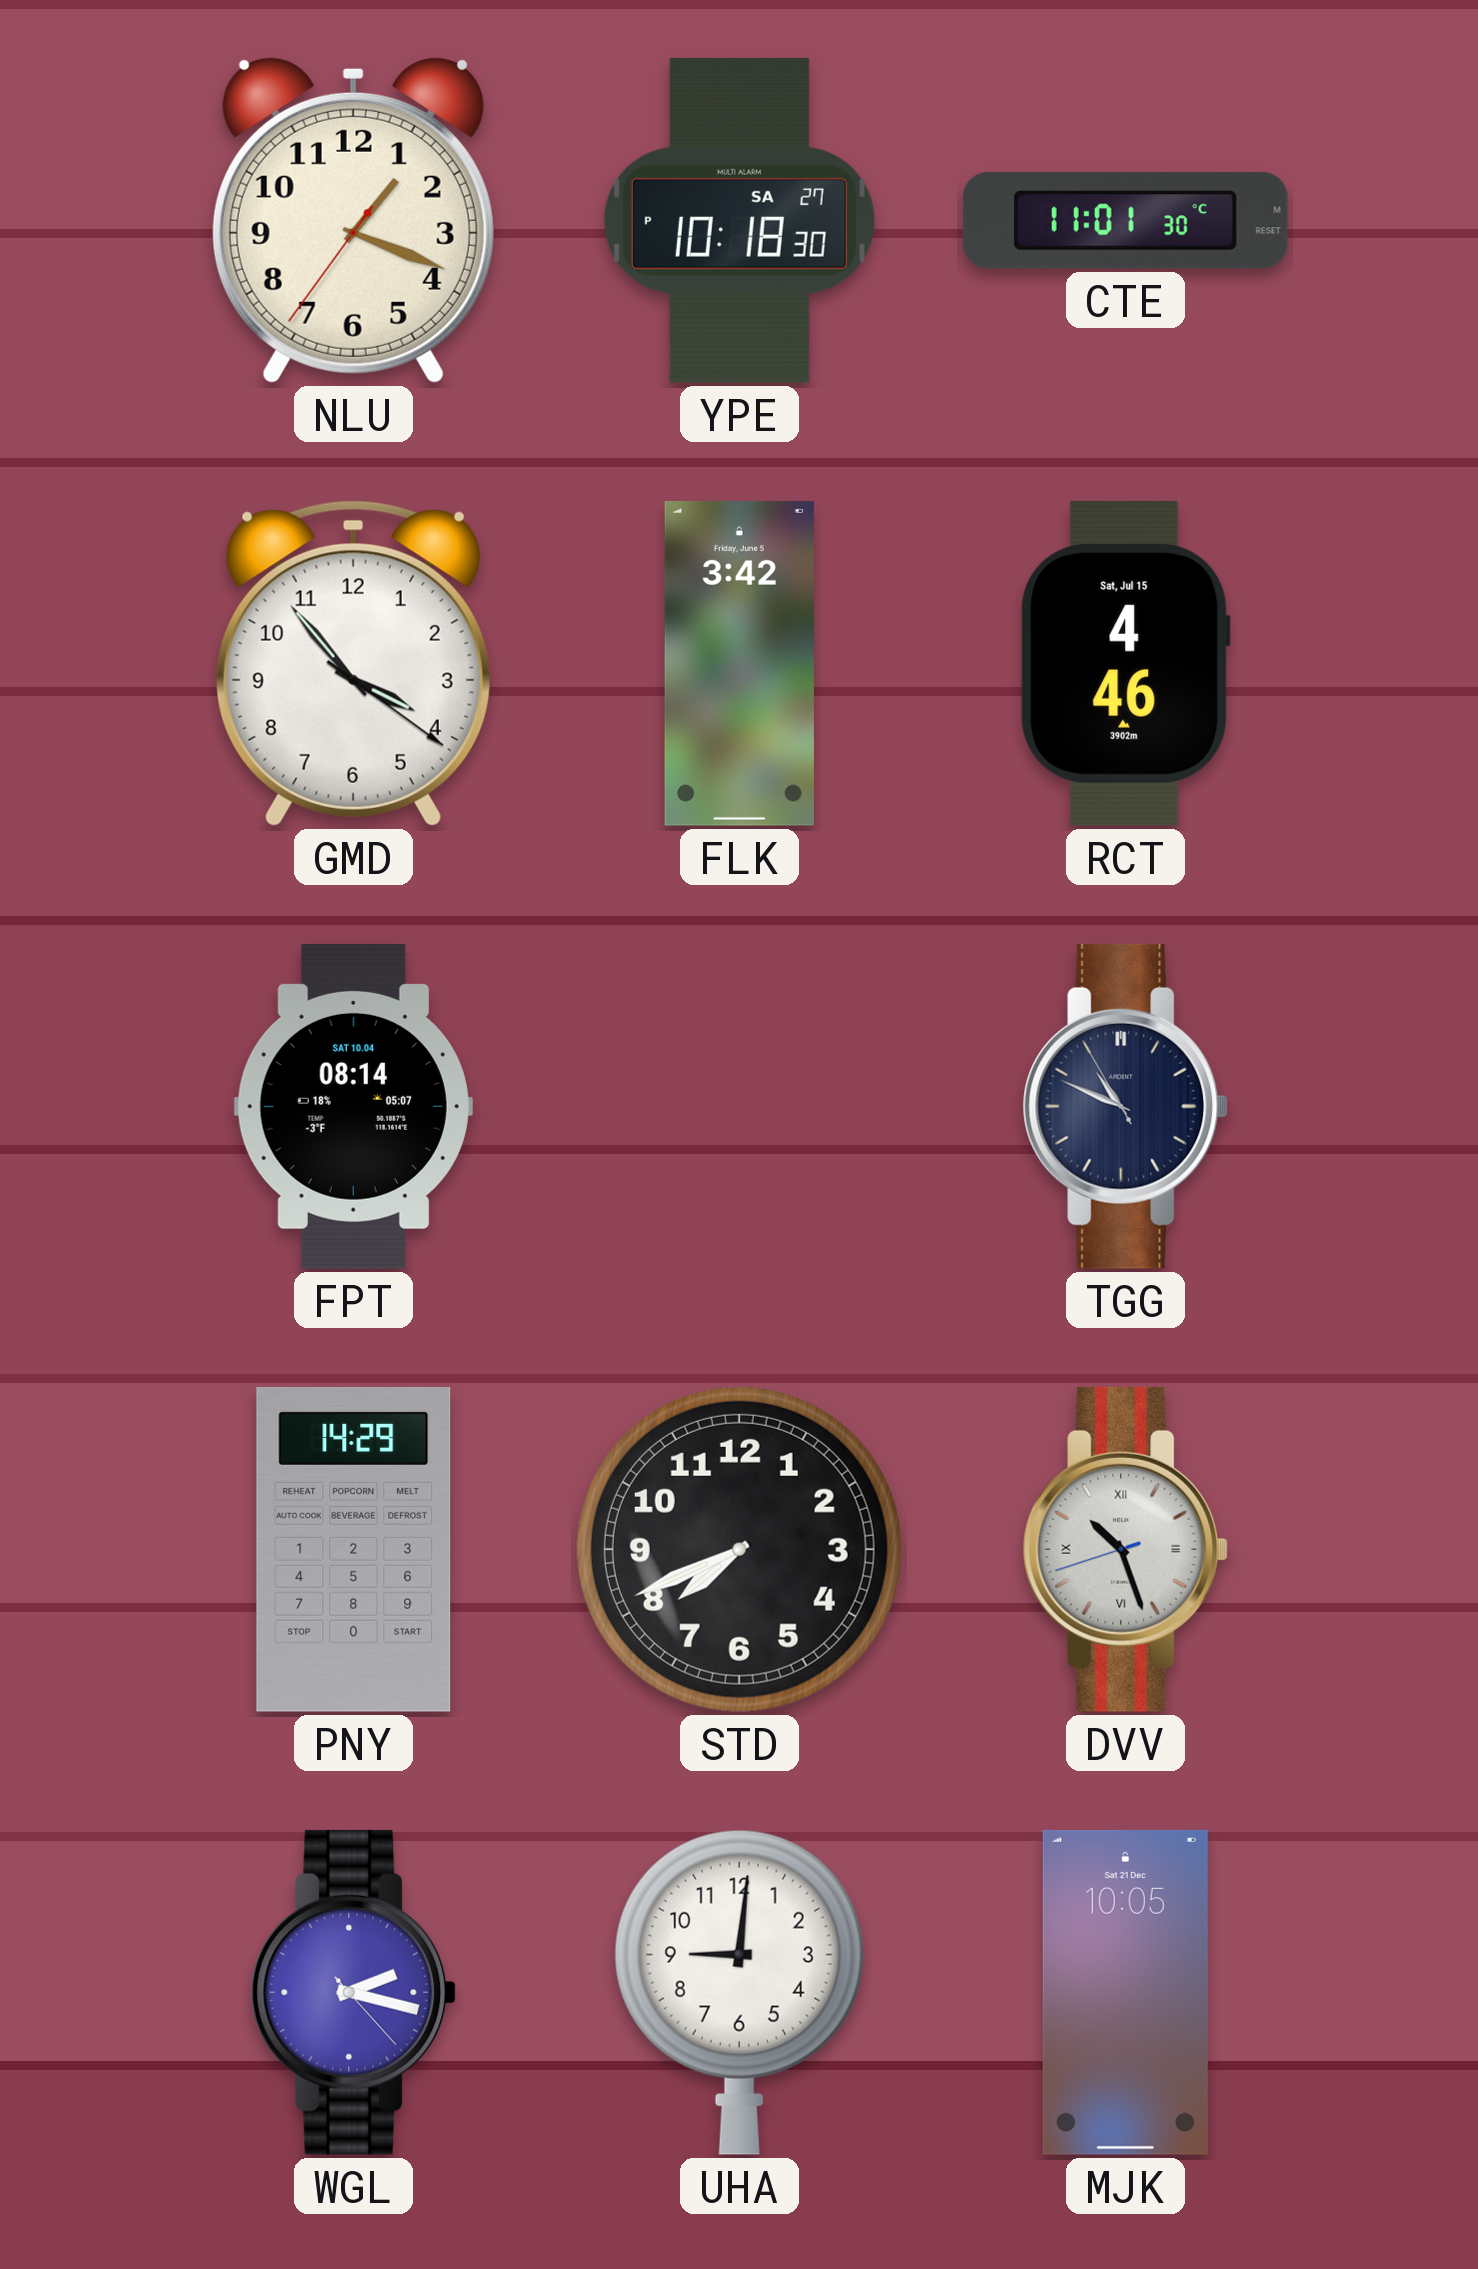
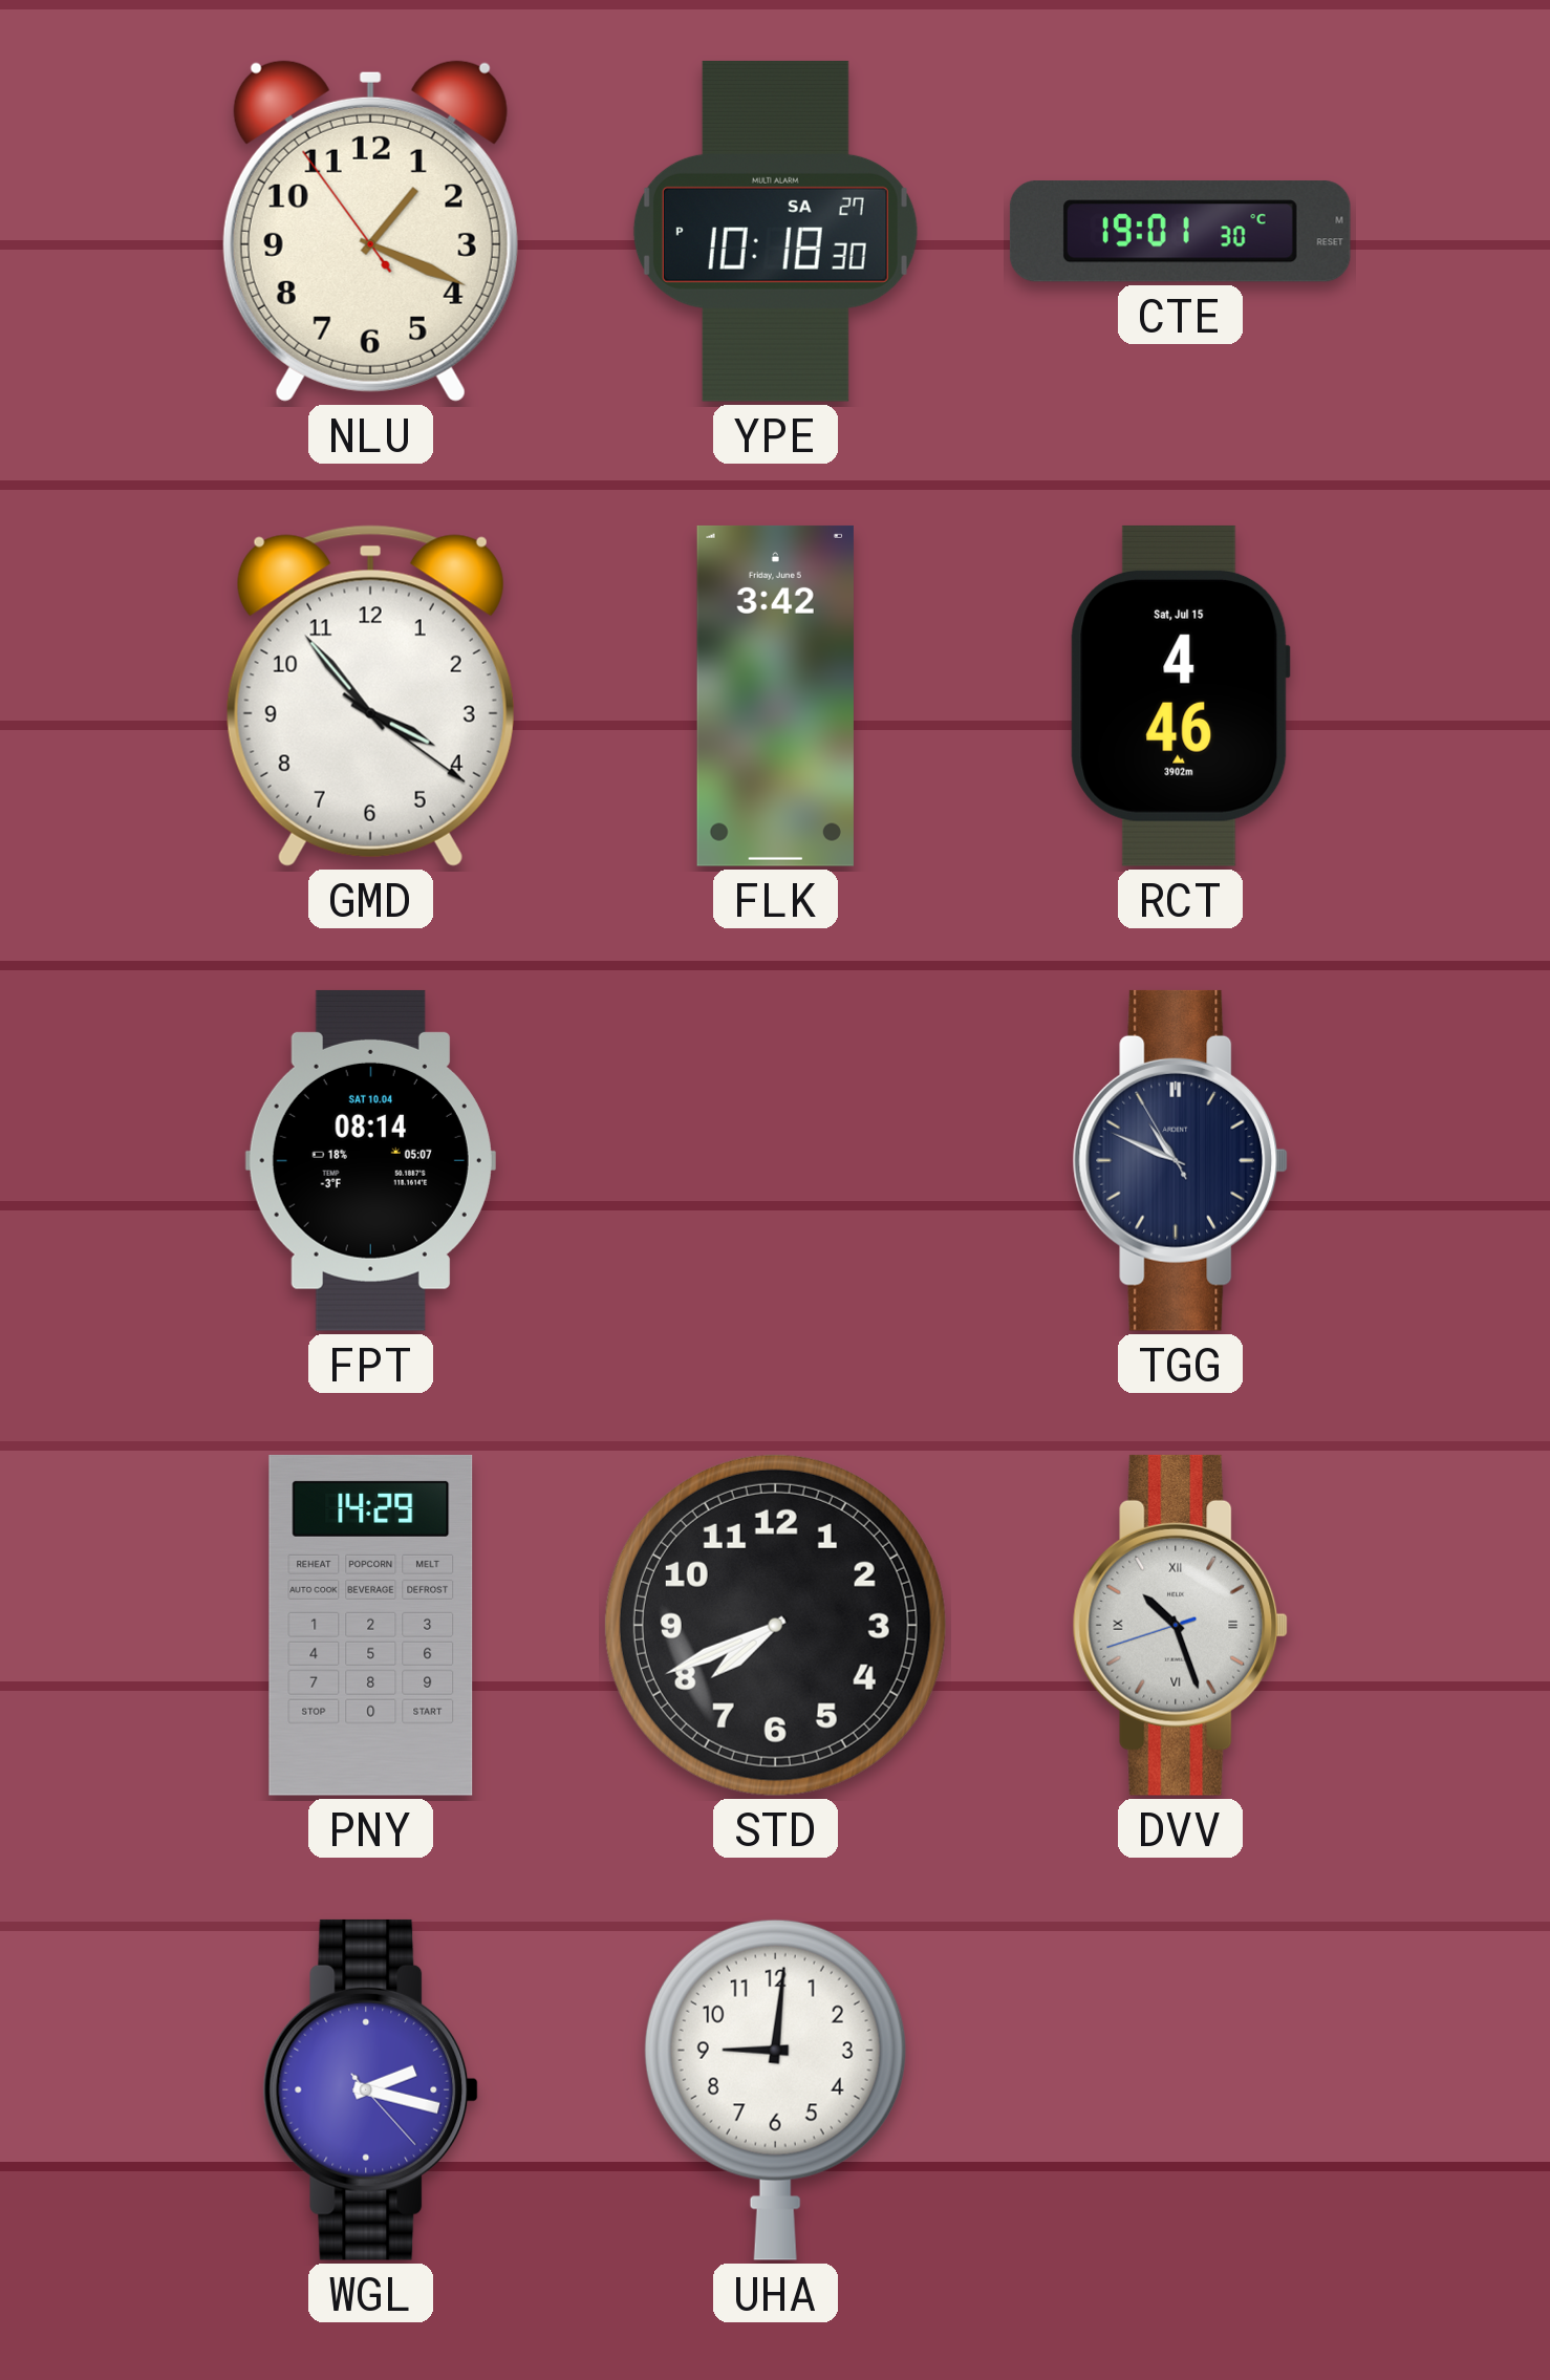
NLU: 1:18:36 -> 1:18:54
CTE: 11:01 -> 19:01
MJK: 10:05 -> none
